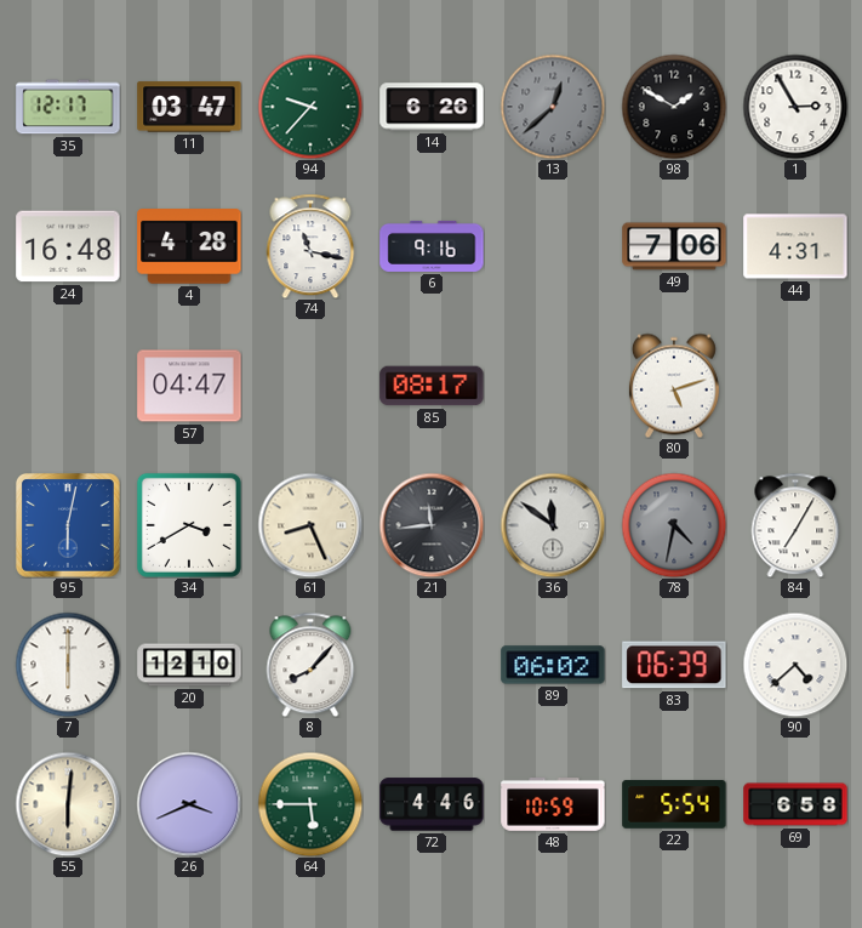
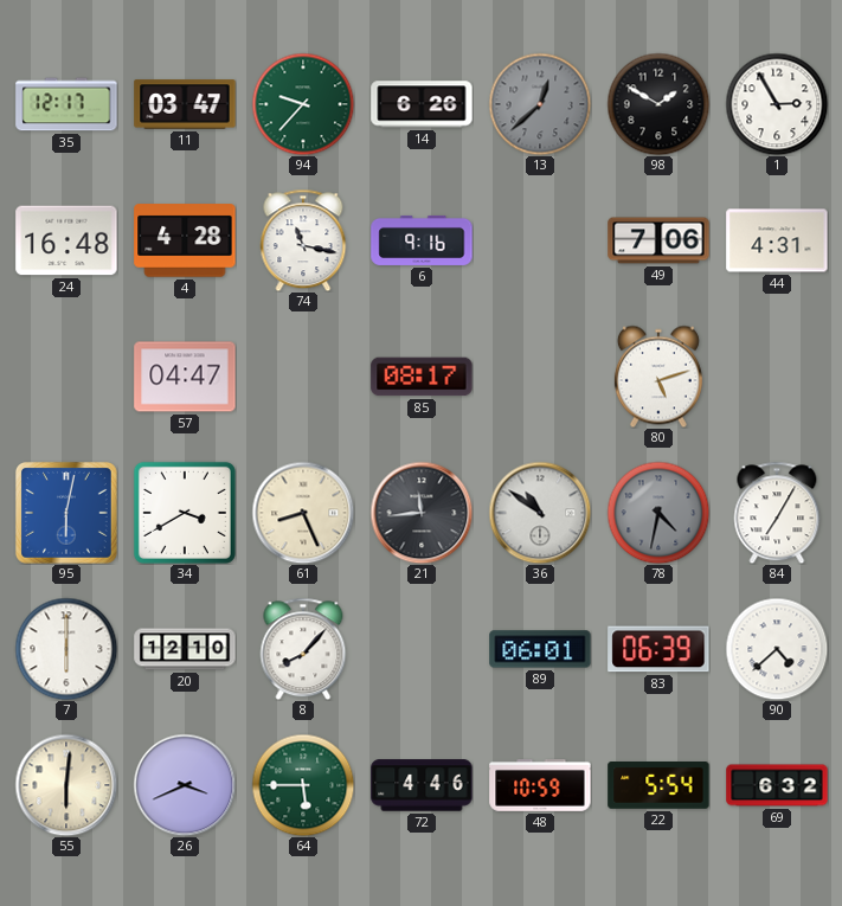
36: 11:51 -> 10:51
89: 06:02 -> 06:01
69: 6:58 -> 6:32
